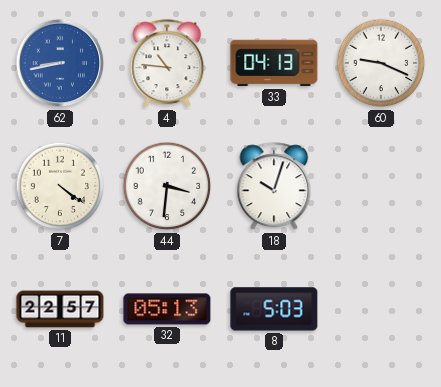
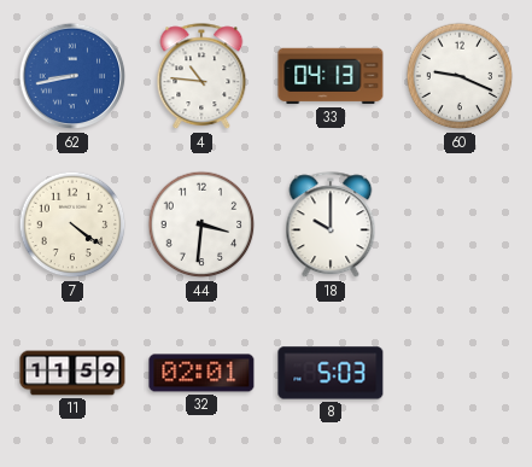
18: 10:03 -> 10:00
11: 22:57 -> 11:59
32: 05:13 -> 02:01
